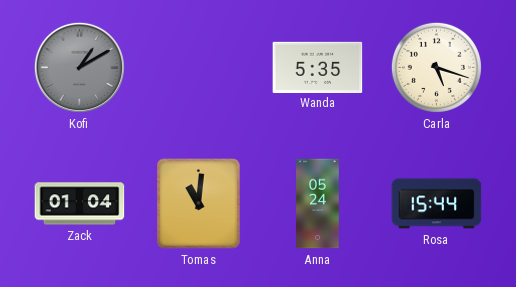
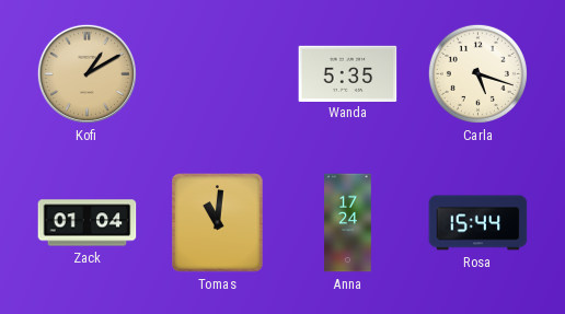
Kofi dial: grey -> champagne
Anna: 05:24 -> 17:24
